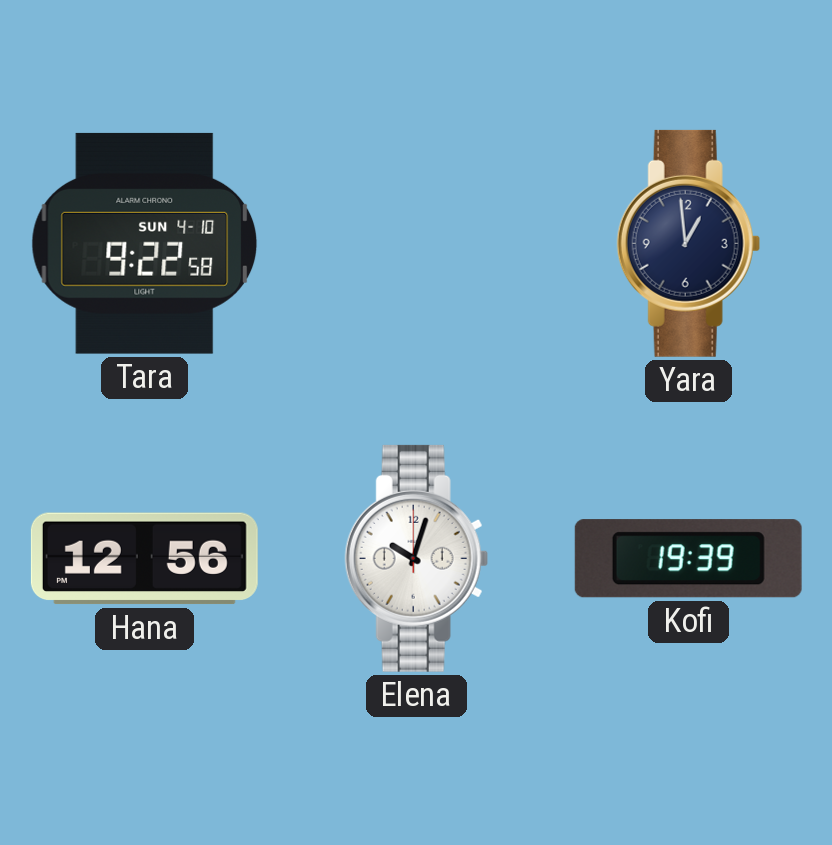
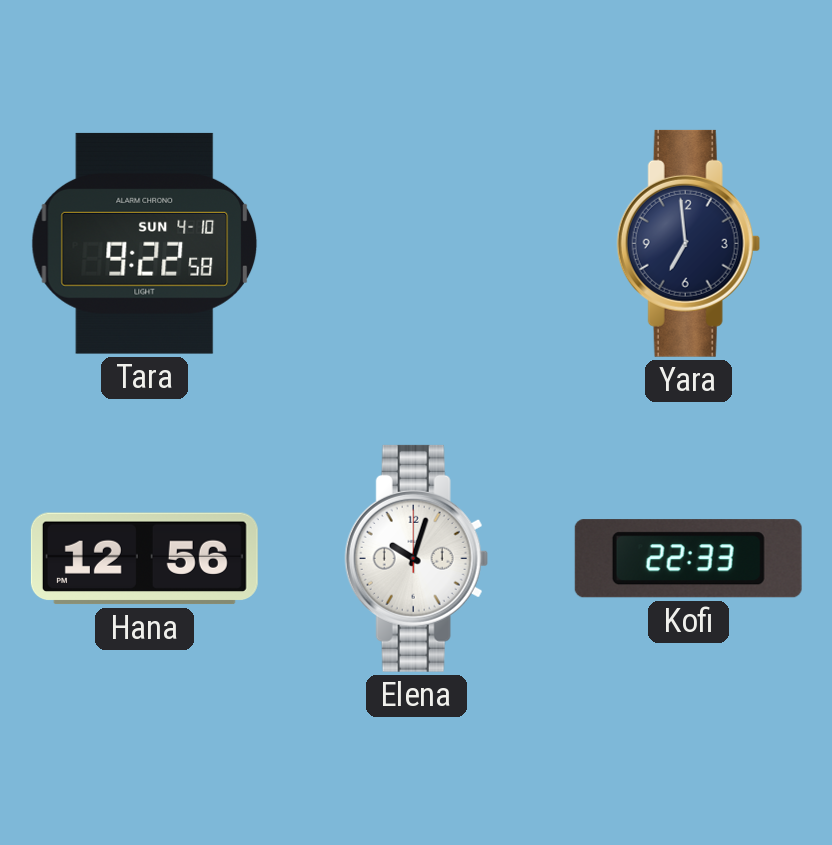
Yara: 12:59 -> 6:59
Kofi: 19:39 -> 22:33
